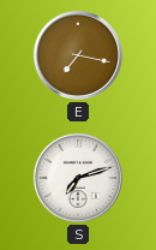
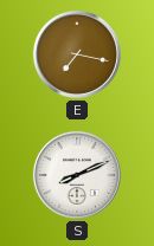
S: 7:12 -> 8:11
